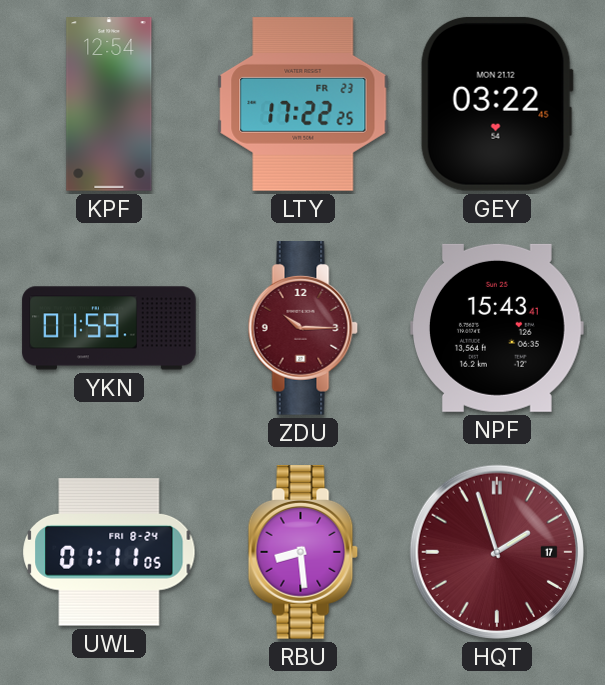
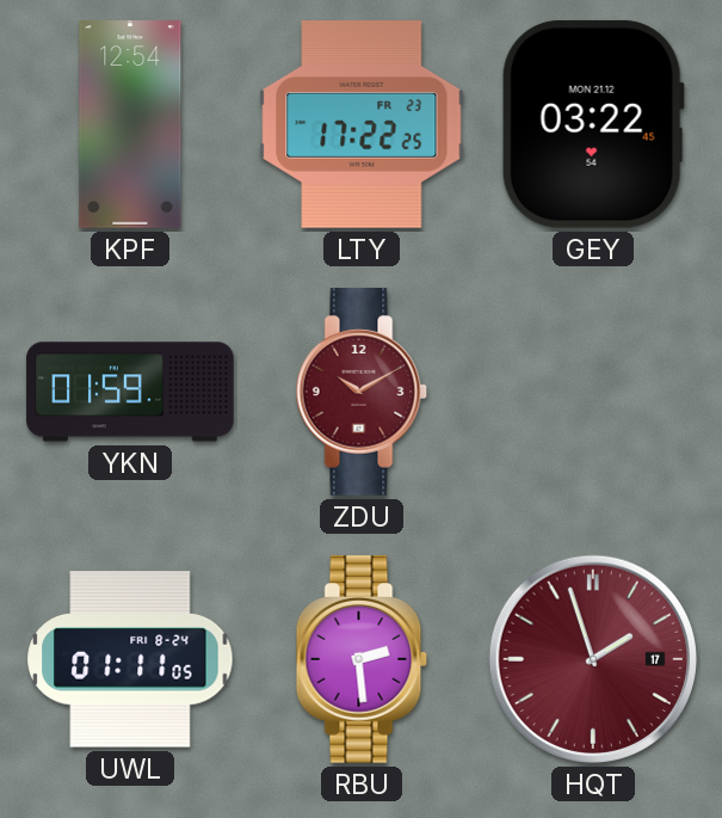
ZDU: 10:15 -> 10:10
NPF: 15:43 -> none
RBU: 8:29 -> 2:29
